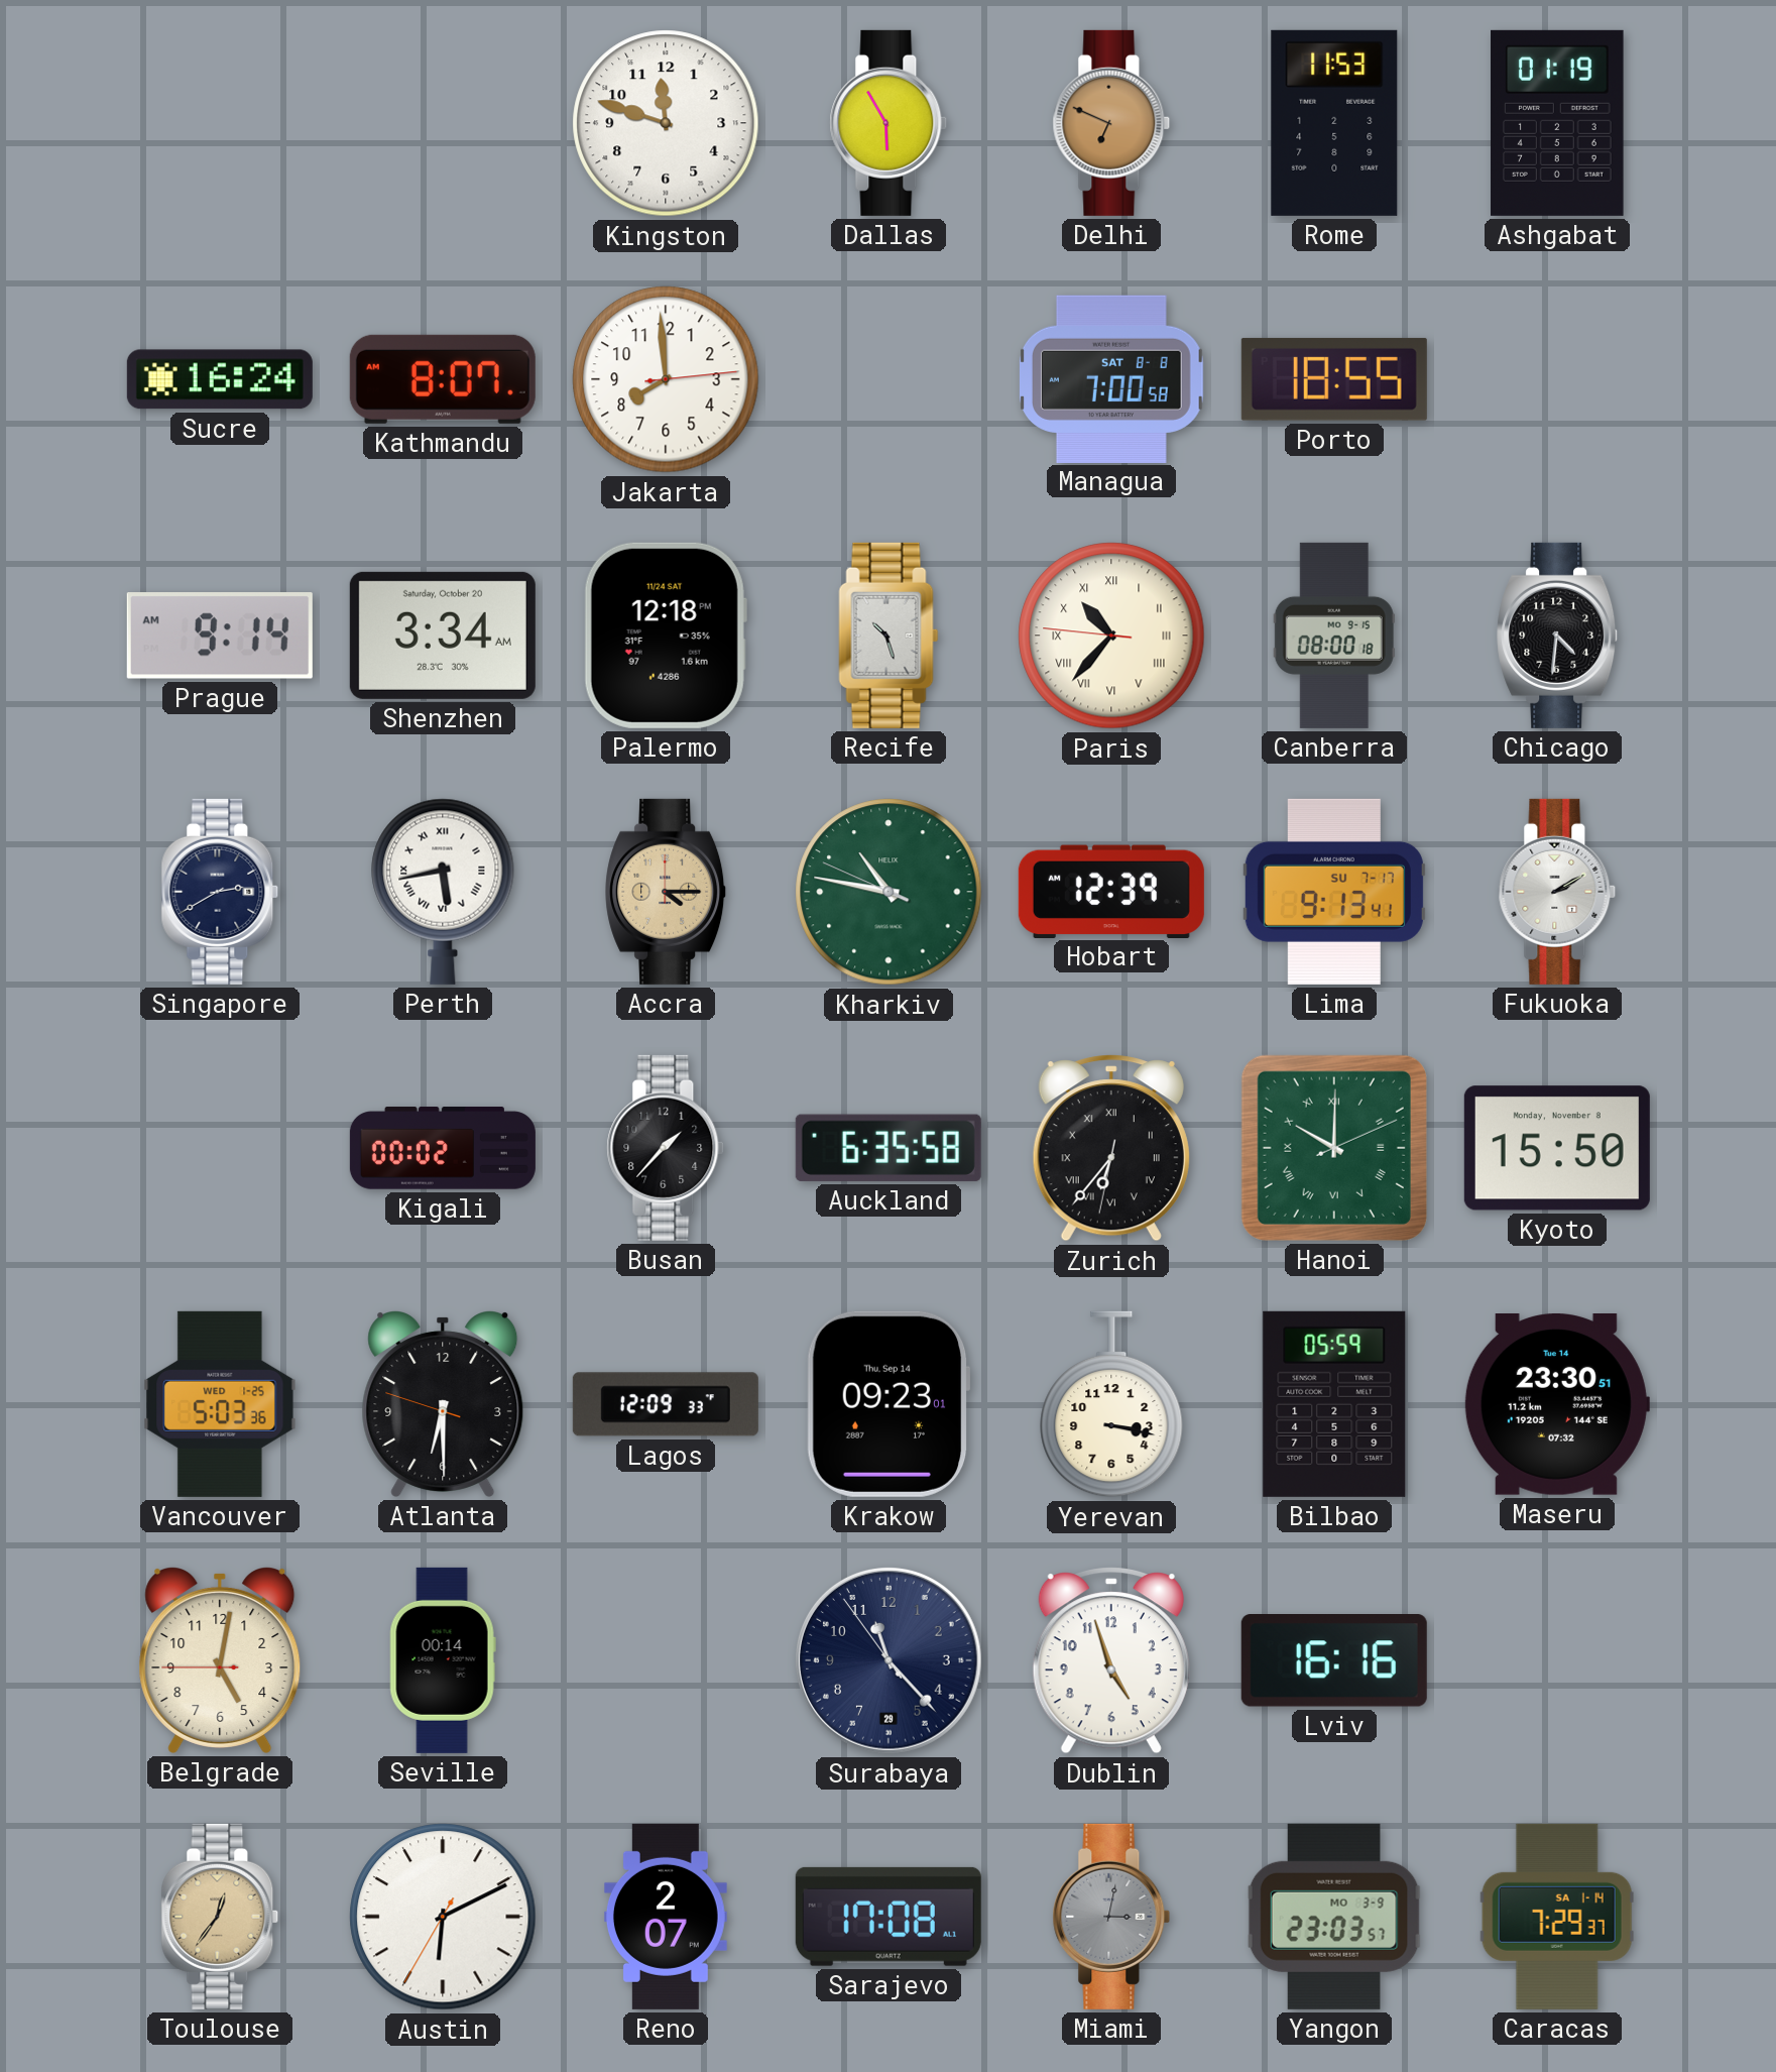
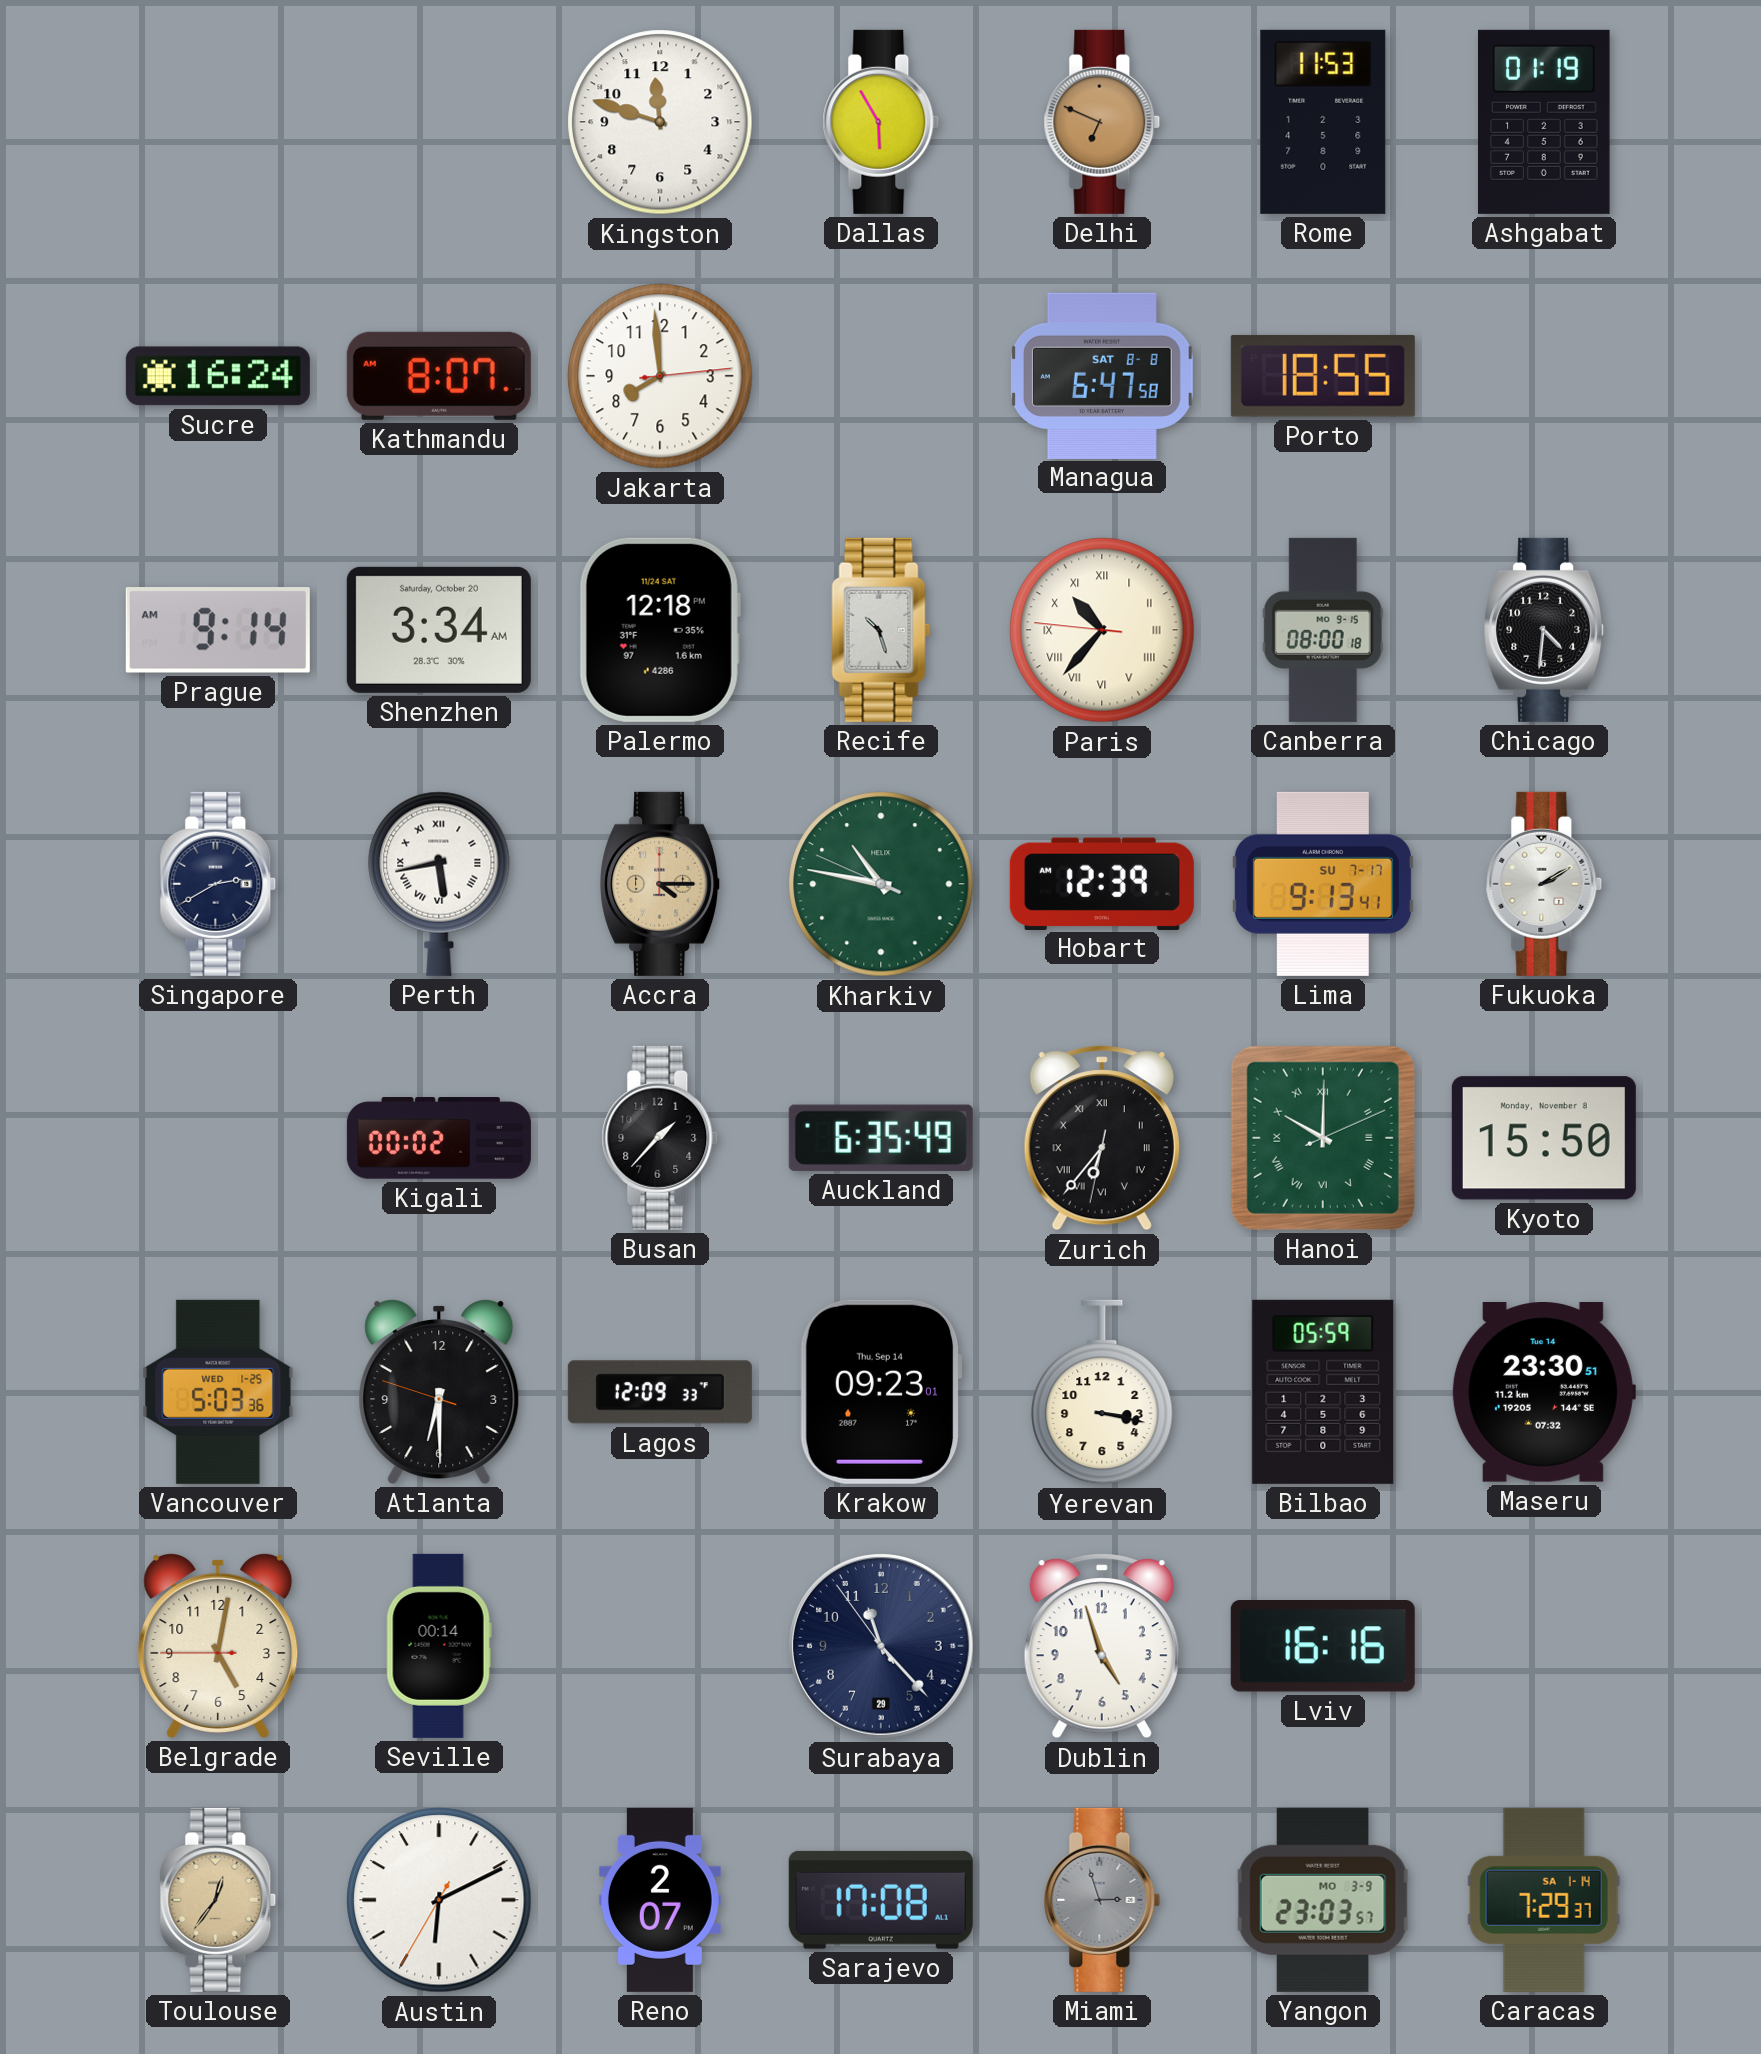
Managua: 7:00 -> 6:47
Auckland: 6:35:58 -> 6:35:49
Miami: 3:02 -> 2:57
